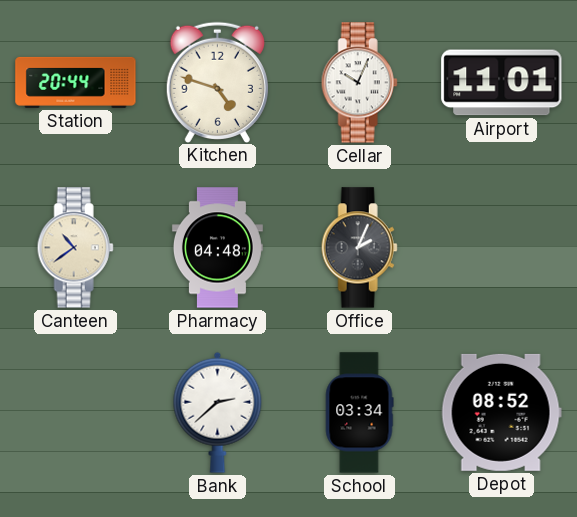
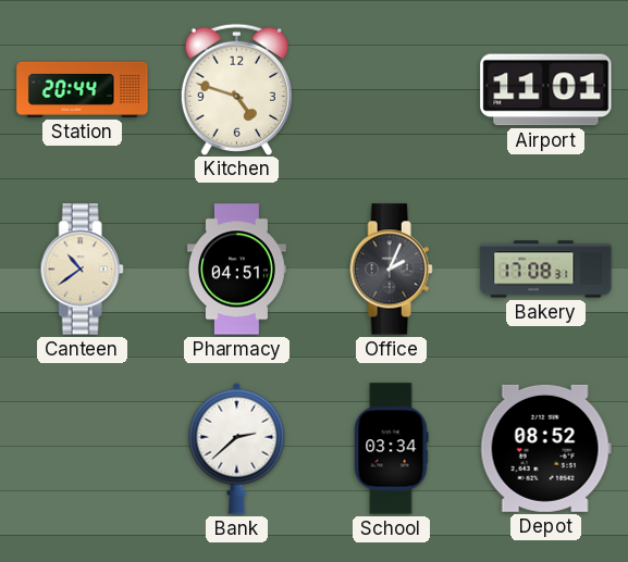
Cellar: 10:04 -> none
Pharmacy: 04:48 -> 04:51
Bakery: none -> 17:08
